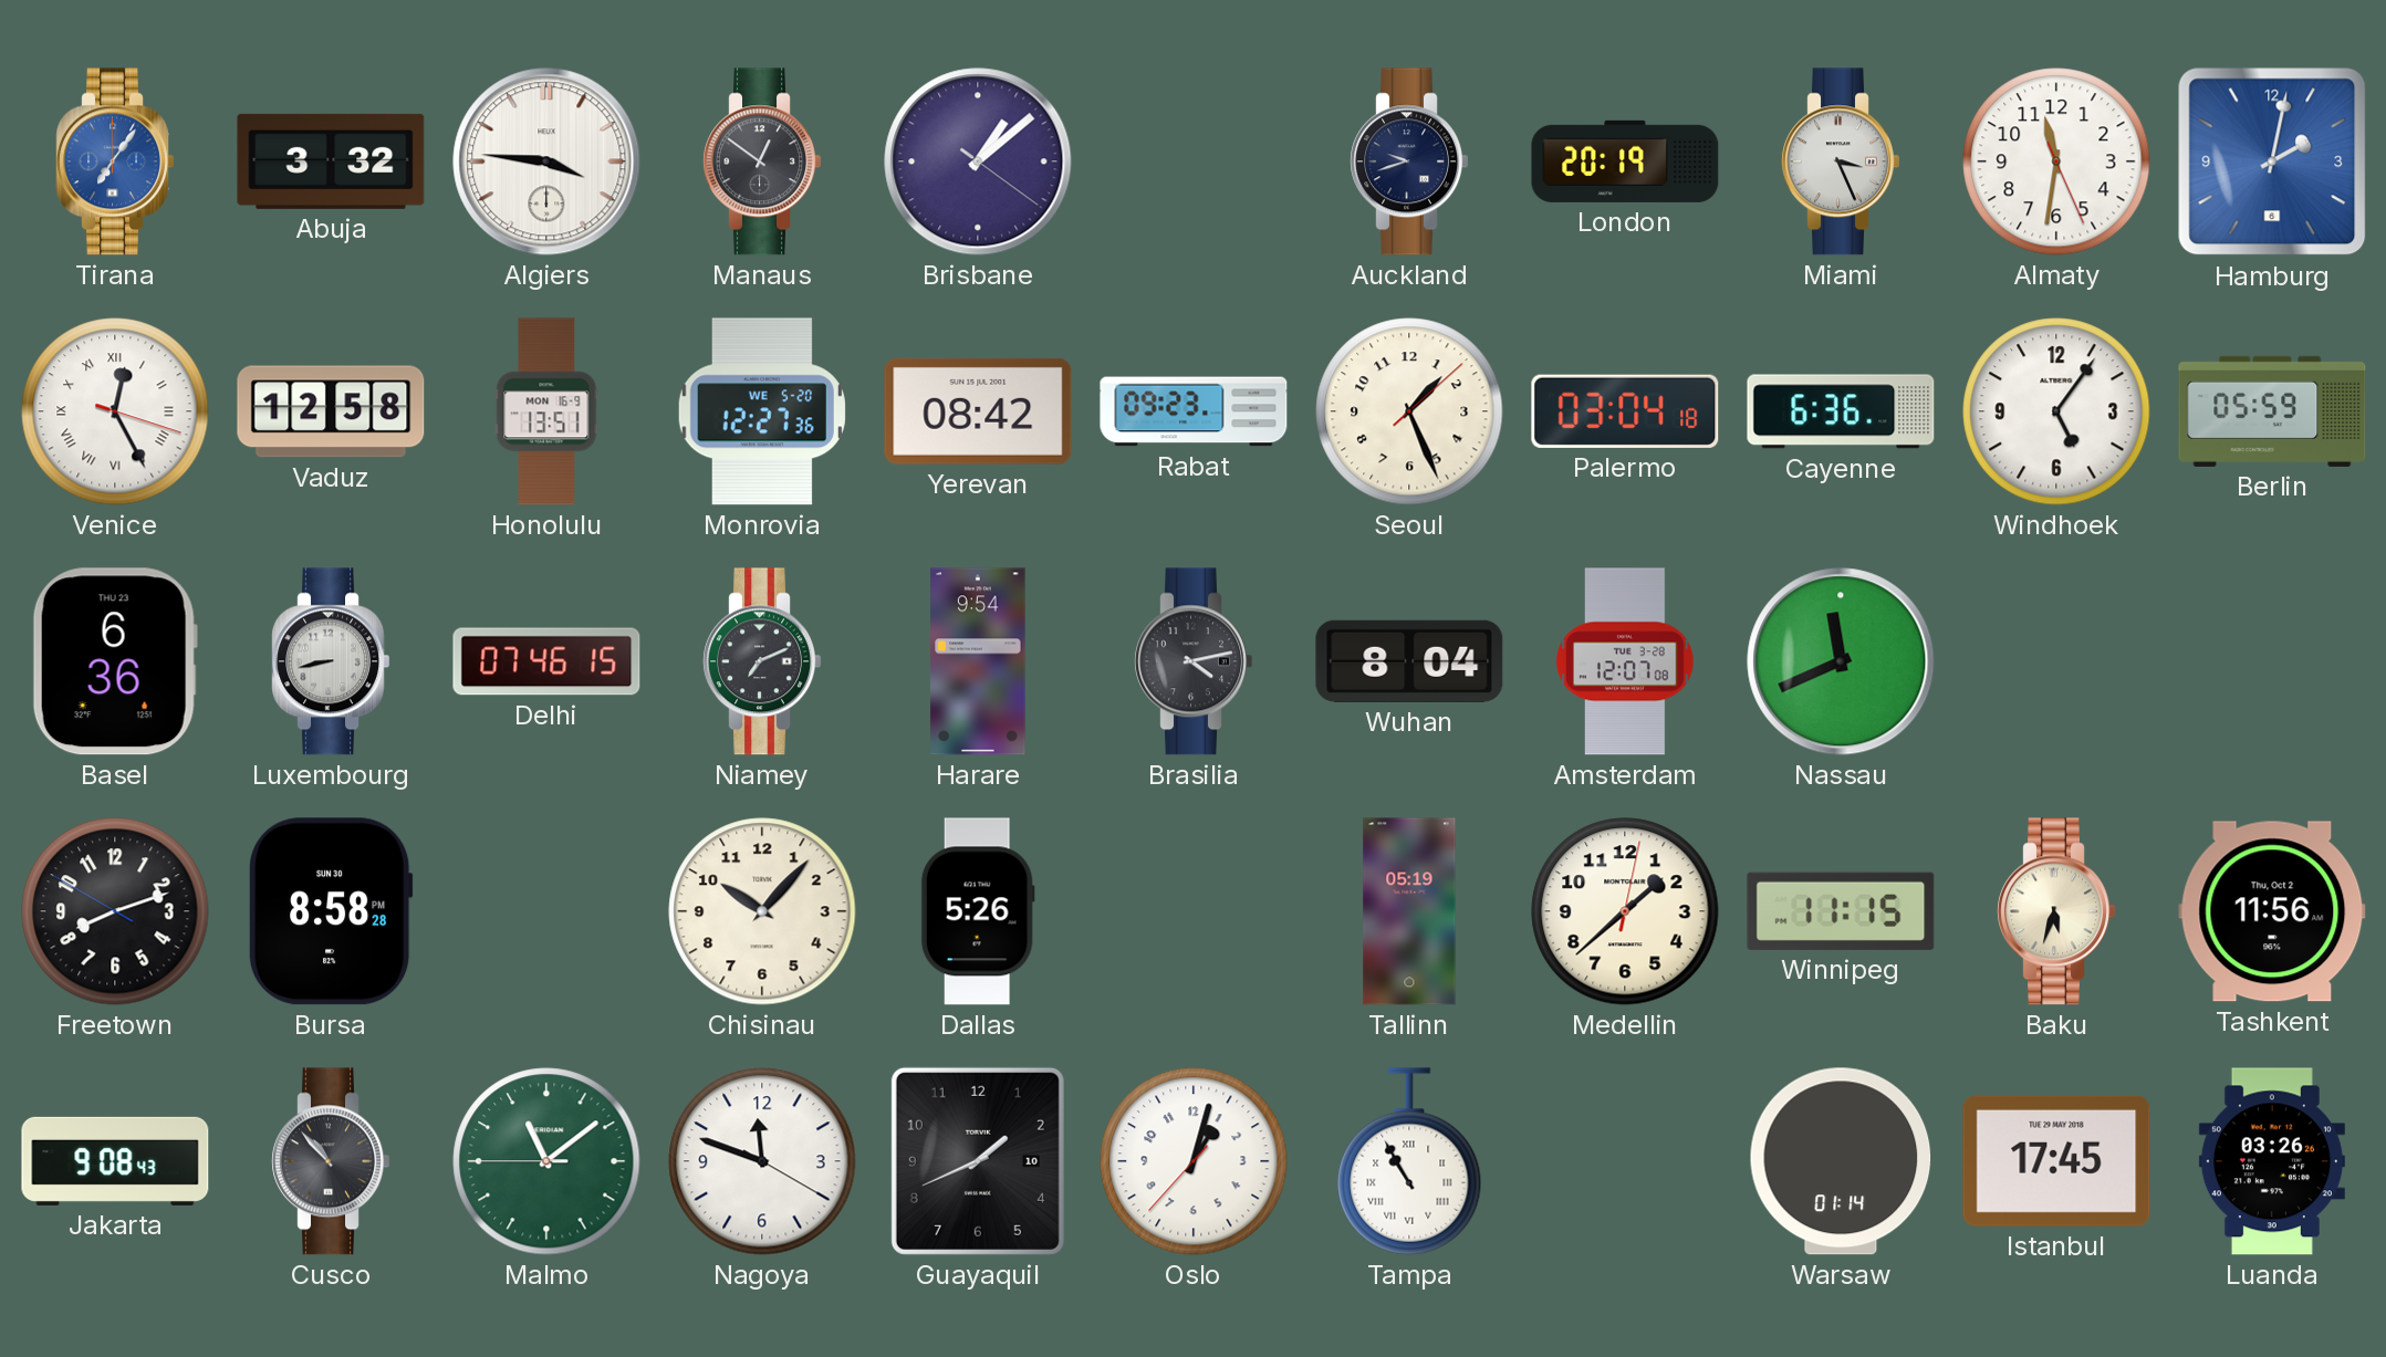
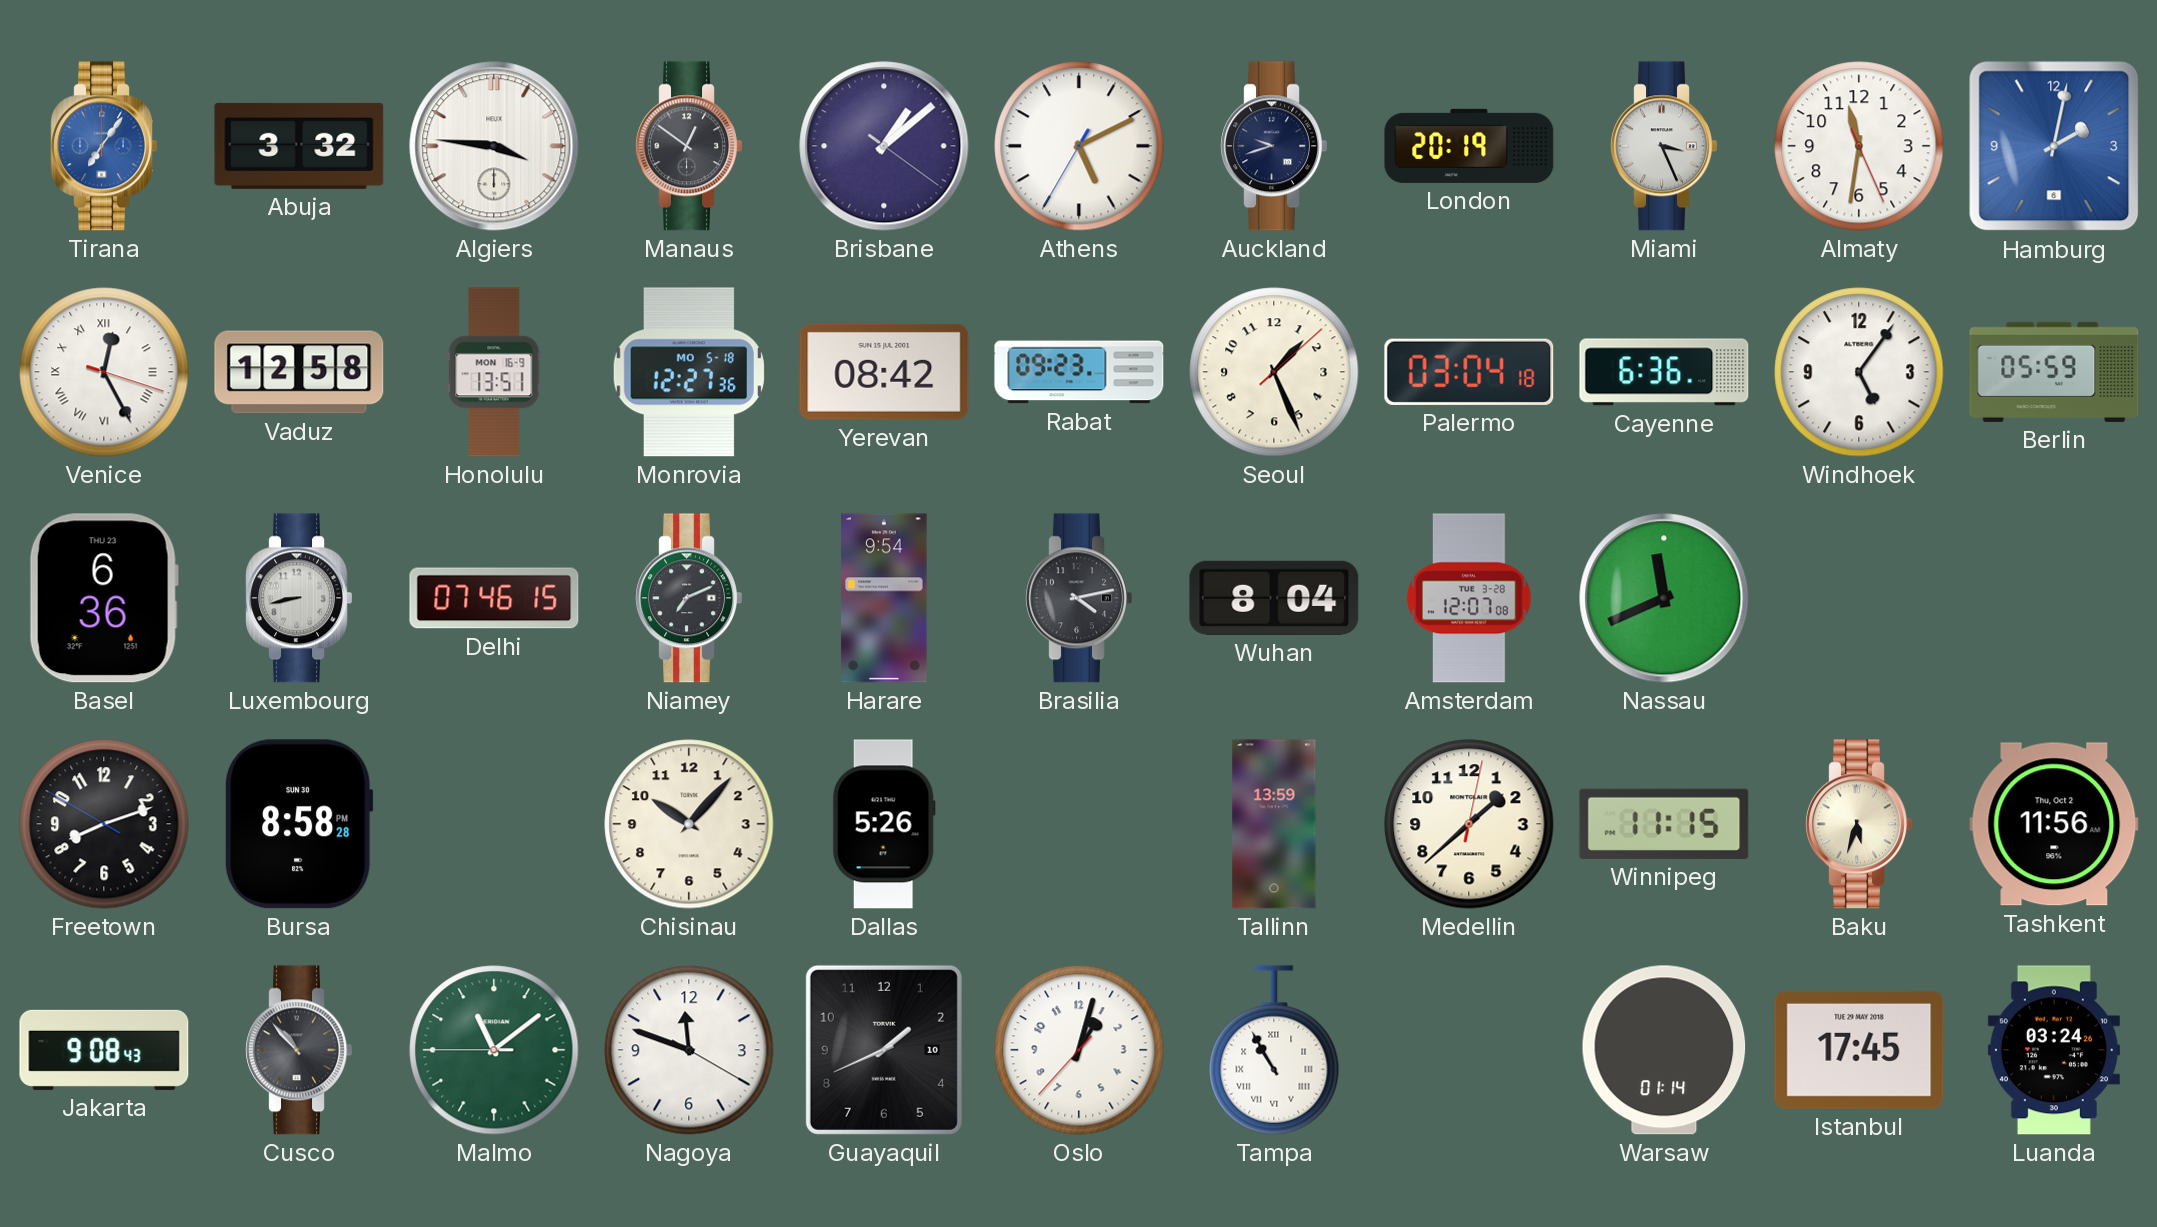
Athens: none -> 5:10
Monrovia date: WE 5-20 -> MO 5-18
Tallinn: 05:19 -> 13:59
Luanda: 03:26 -> 03:24
